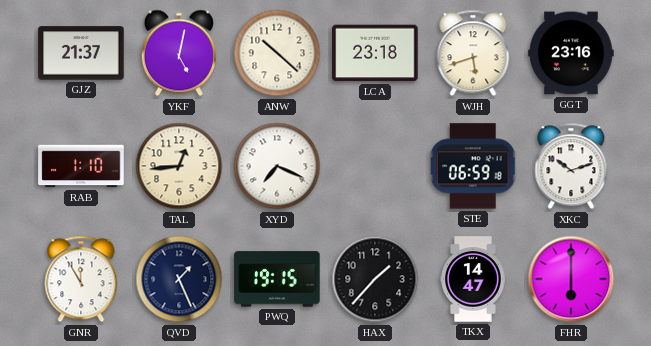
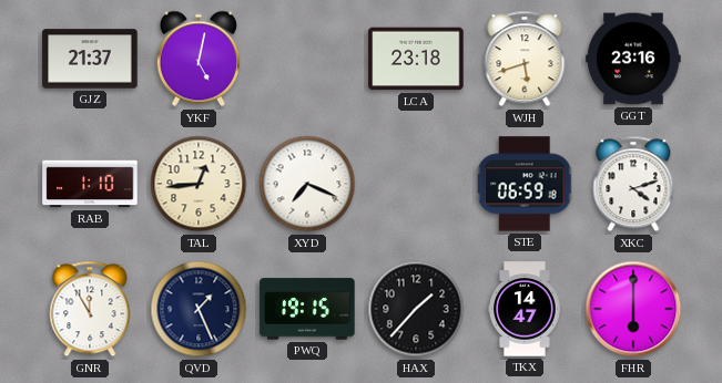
ANW: 10:22 -> none
XKC: 10:12 -> 4:12
